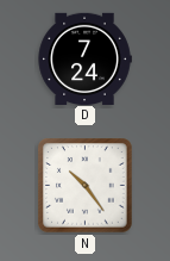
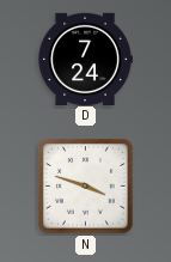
N: 10:24 -> 3:48
